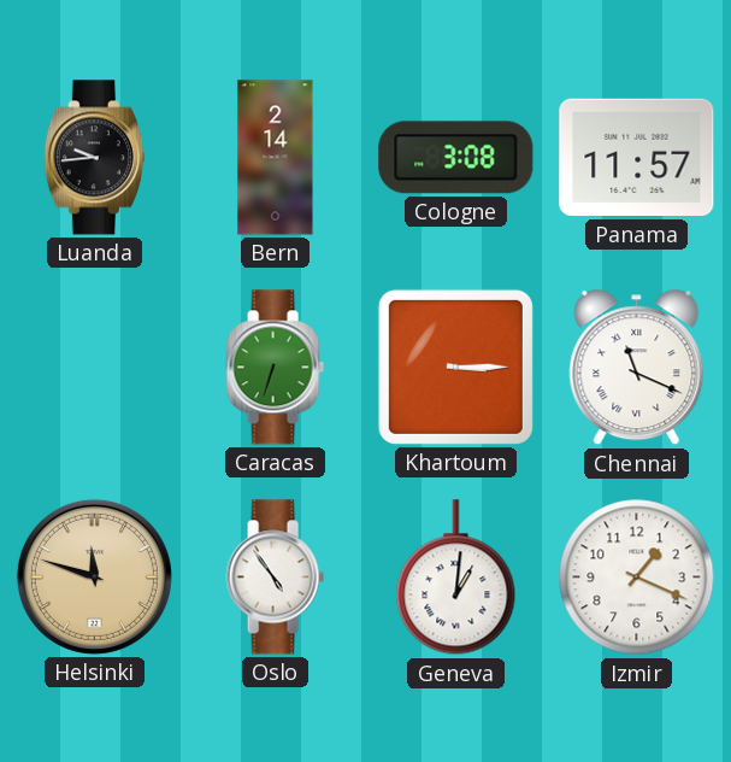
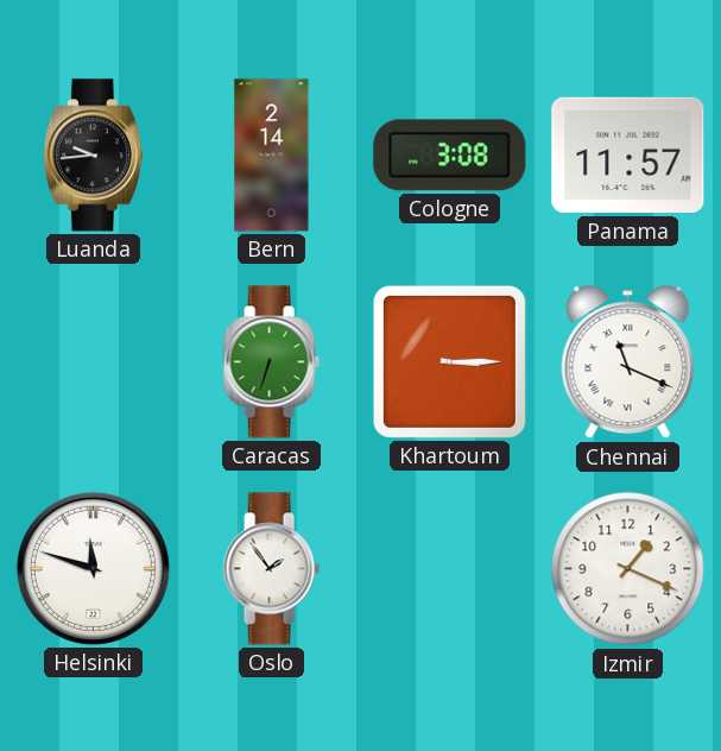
Helsinki dial: champagne -> white
Oslo: 4:54 -> 1:54
Geneva: 1:01 -> none
